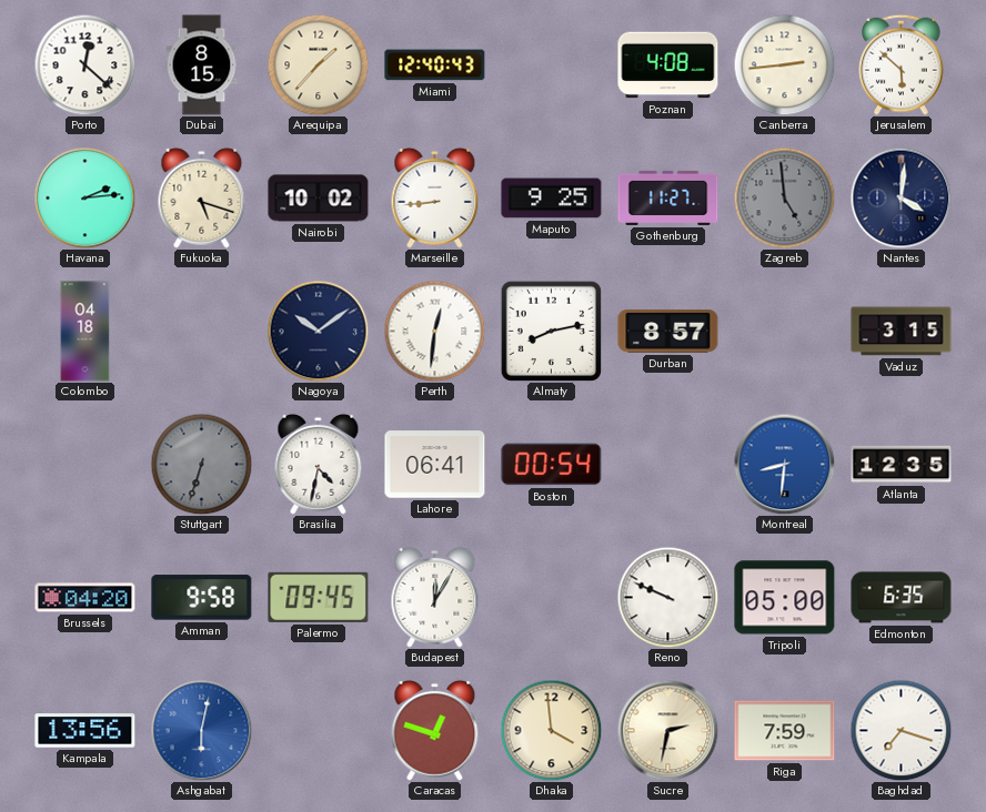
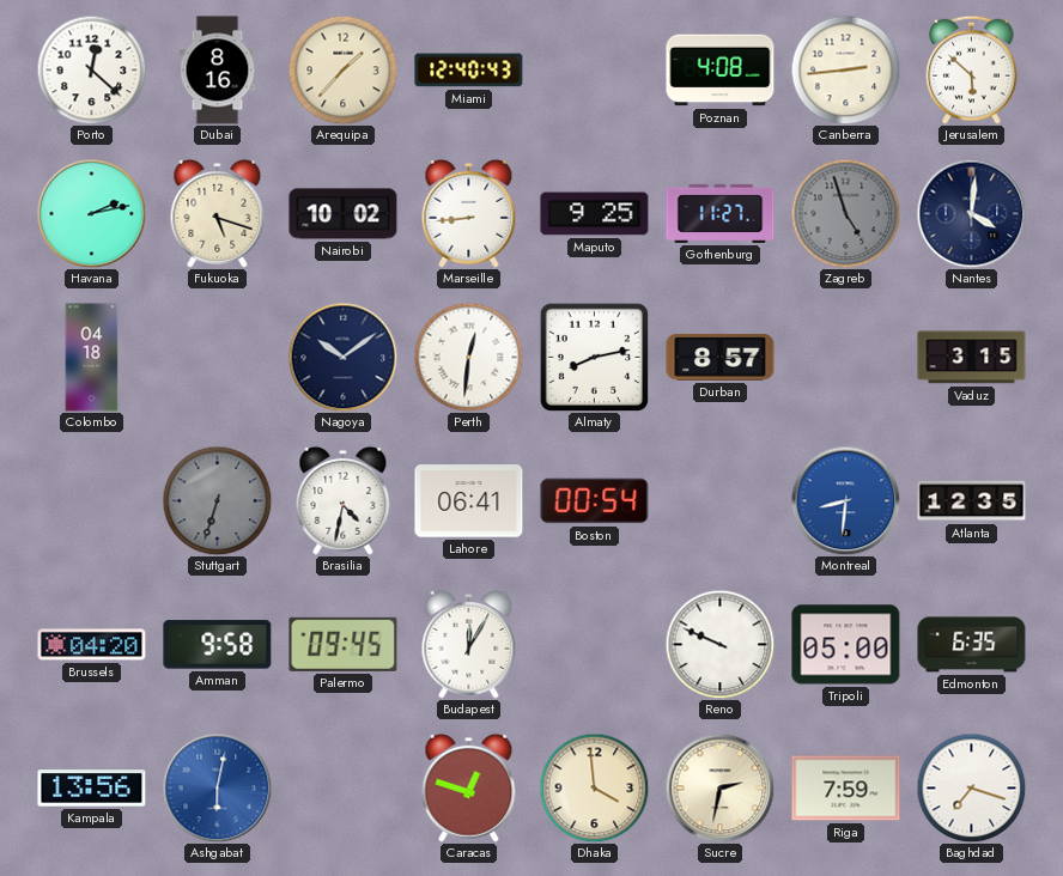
Dubai: 8:15 -> 8:16
Havana: 2:14 -> 2:13
Zagreb: 4:59 -> 4:57
